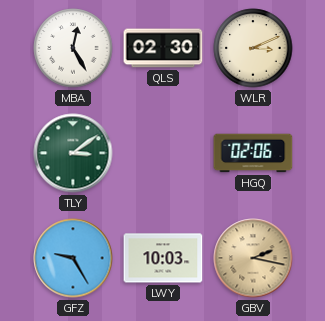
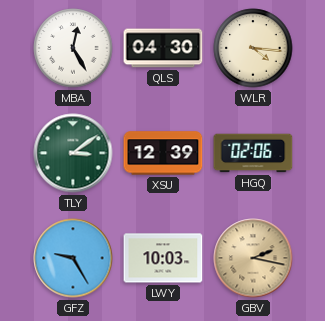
QLS: 02:30 -> 04:30
WLR: 3:11 -> 4:16
XSU: none -> 12:39
